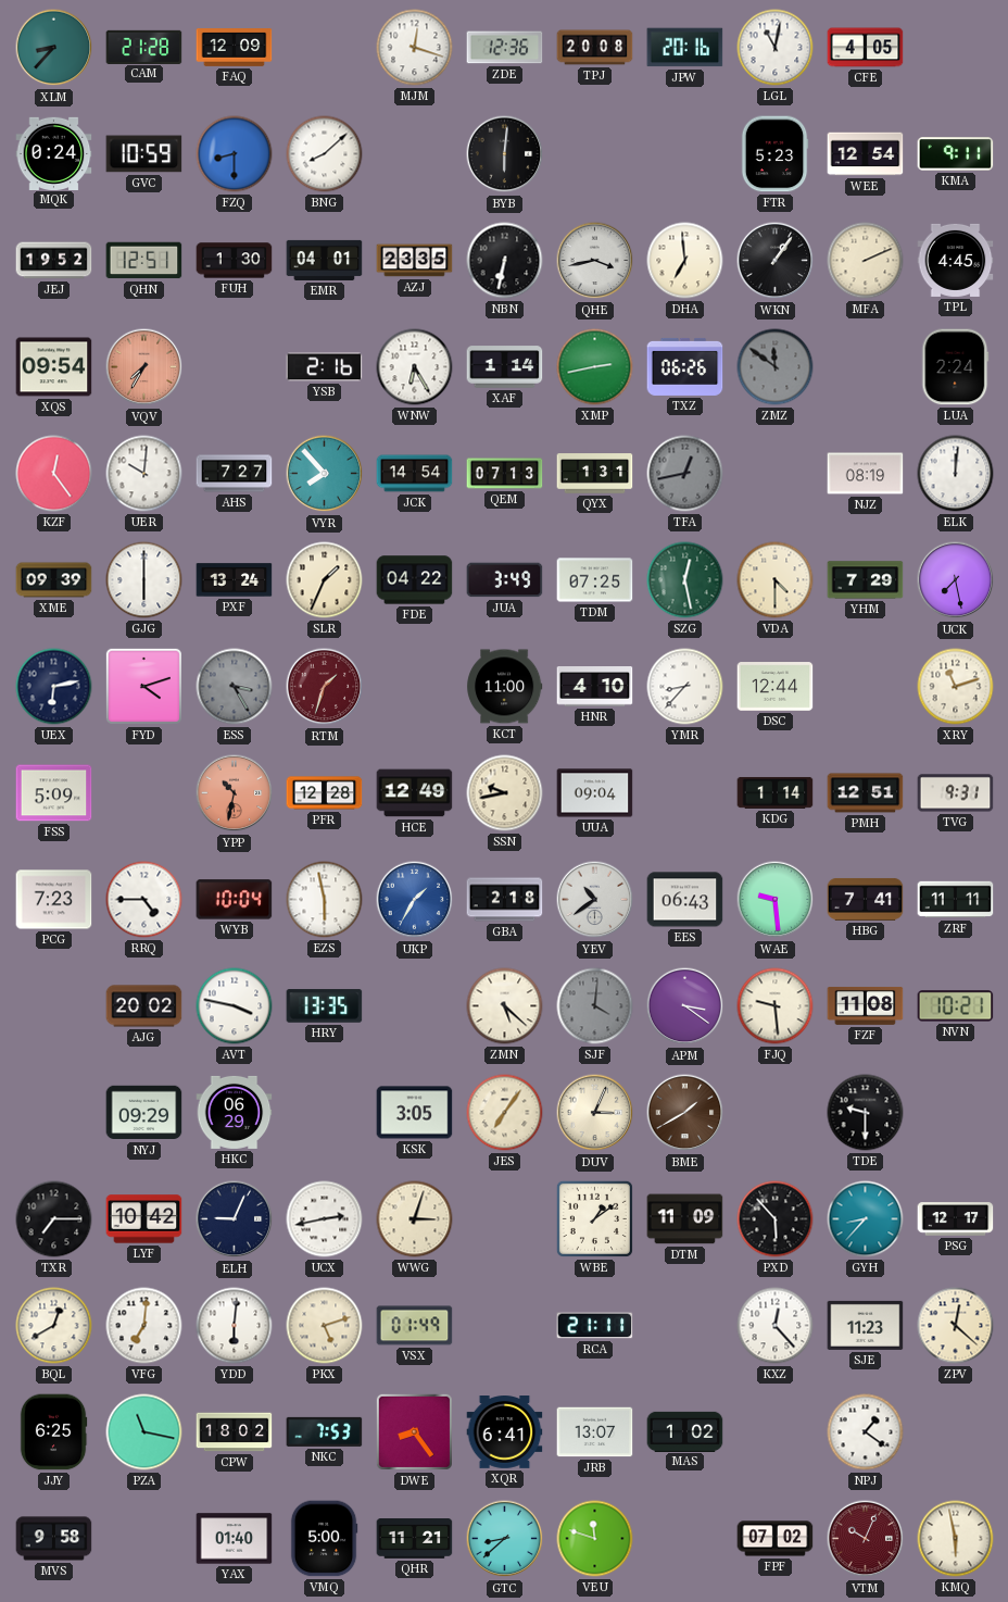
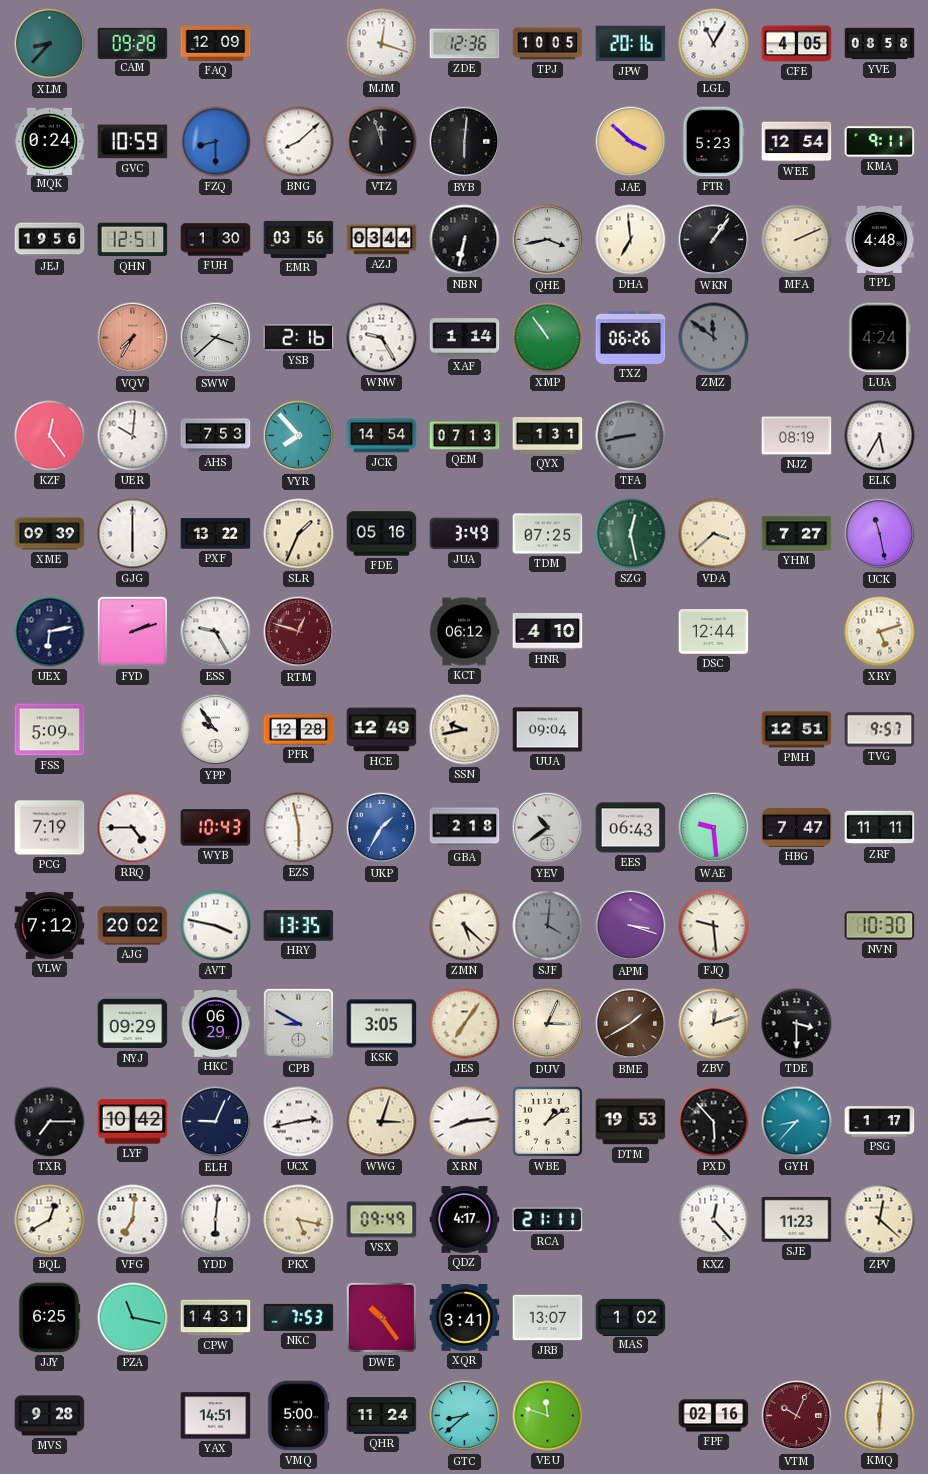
CAM: 21:28 -> 09:28
TPJ: 20:08 -> 10:05
LGL: 11:02 -> 11:05
YVE: none -> 08:58
VTZ: none -> 11:57
JAE: none -> 3:52
JEJ: 19:52 -> 19:56
EMR: 04:01 -> 03:56
AZJ: 23:35 -> 03:44
TPL: 4:45 -> 4:48
XQS: 09:54 -> none
SWW: none -> 3:38
WNW: 6:25 -> 9:25
XMP: 2:43 -> 10:54
LUA: 2:24 -> 4:24
AHS: 7:27 -> 7:53
TFA: 12:43 -> 8:43
ELK: 12:01 -> 5:35
PXF: 13:24 -> 13:22
FDE: 04:22 -> 05:16
VDA: 4:30 -> 3:38
YHM: 7:29 -> 7:27
UCK: 7:28 -> 11:28
FYD: 4:12 -> 2:12
ESS: 3:25 -> 9:25
ESS dial: grey -> white
RTM: 1:33 -> 12:48
KCT: 11:00 -> 06:12
YMR: 8:37 -> none
XRY: 11:12 -> 5:12
YPP: 10:32 -> 9:54
YPP dial: salmon -> white
KDG: 1:14 -> none
TVG: 9:31 -> 9:57
PCG: 7:23 -> 7:19
WYB: 10:04 -> 10:43
HBG: 7:41 -> 7:47
VLW: none -> 7:12
APM: 3:21 -> 3:18
FZF: 11:08 -> none
NVN: 10:21 -> 10:30
CPB: none -> 8:50
ZBV: none -> 12:12
TDE: 9:30 -> 3:30
XRN: none -> 8:14
DTM: 11:09 -> 19:53
PSG: 12:17 -> 1:17
PKX: 5:12 -> 5:17
VSX: 01:49 -> 09:49
QDZ: none -> 4:17
CPW: 18:02 -> 14:31
DWE: 8:24 -> 10:24
XQR: 6:41 -> 3:41
NPJ: 1:21 -> none
MVS: 9:58 -> 9:28
YAX: 01:40 -> 14:51
QHR: 11:21 -> 11:24
FPF: 07:02 -> 02:16
KMQ: 5:58 -> 6:01
